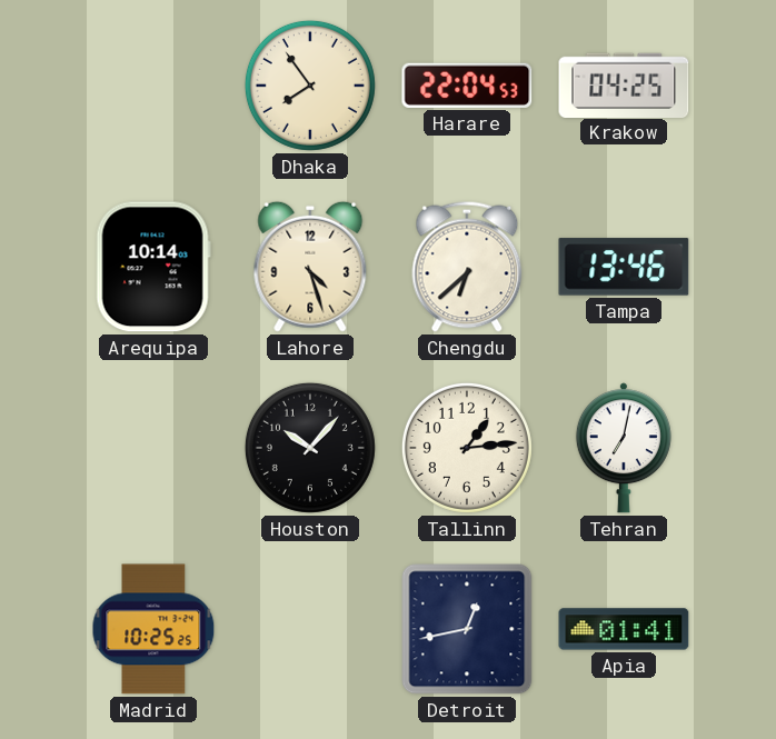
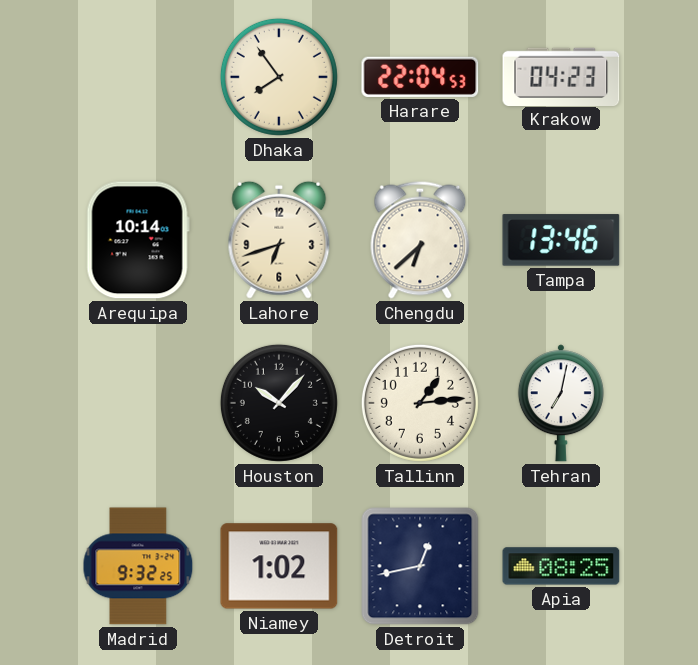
Krakow: 04:25 -> 04:23
Lahore: 4:27 -> 6:42
Madrid: 10:25 -> 9:32
Niamey: none -> 1:02
Apia: 01:41 -> 08:25
